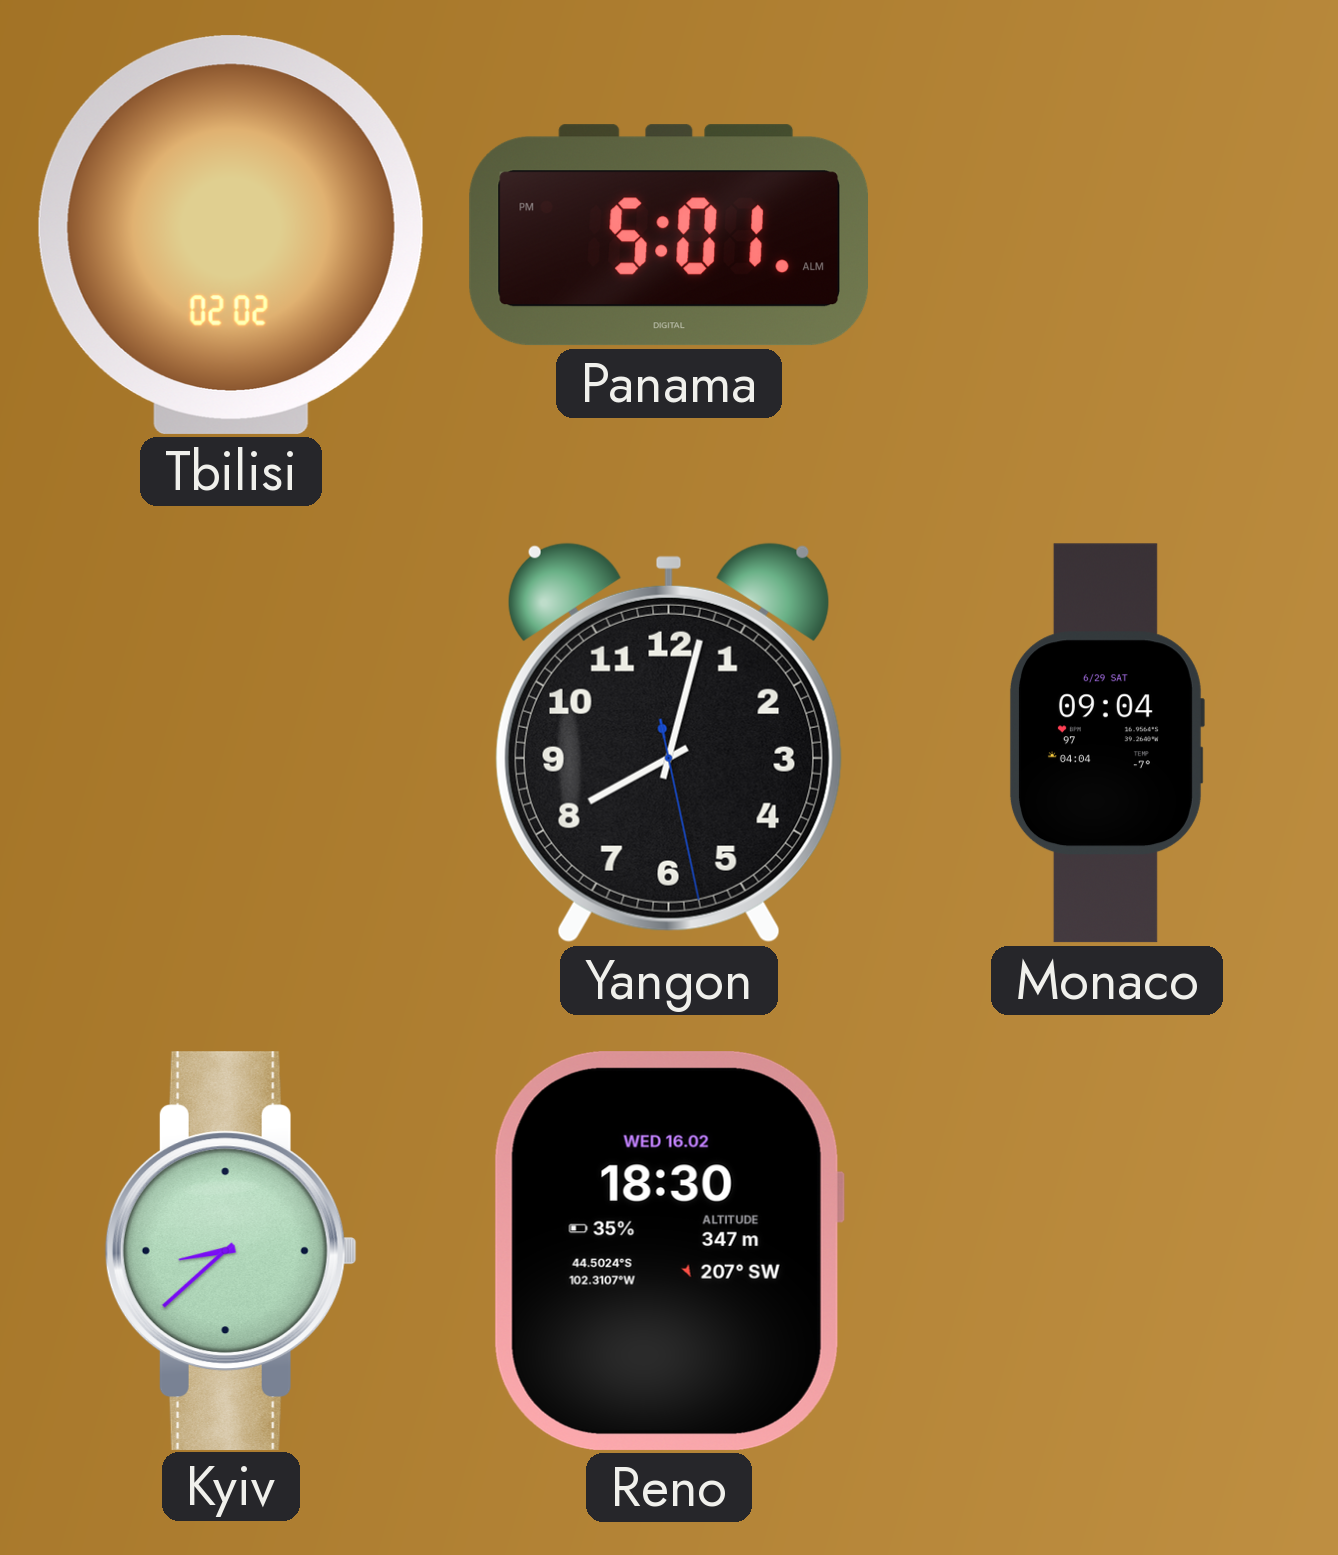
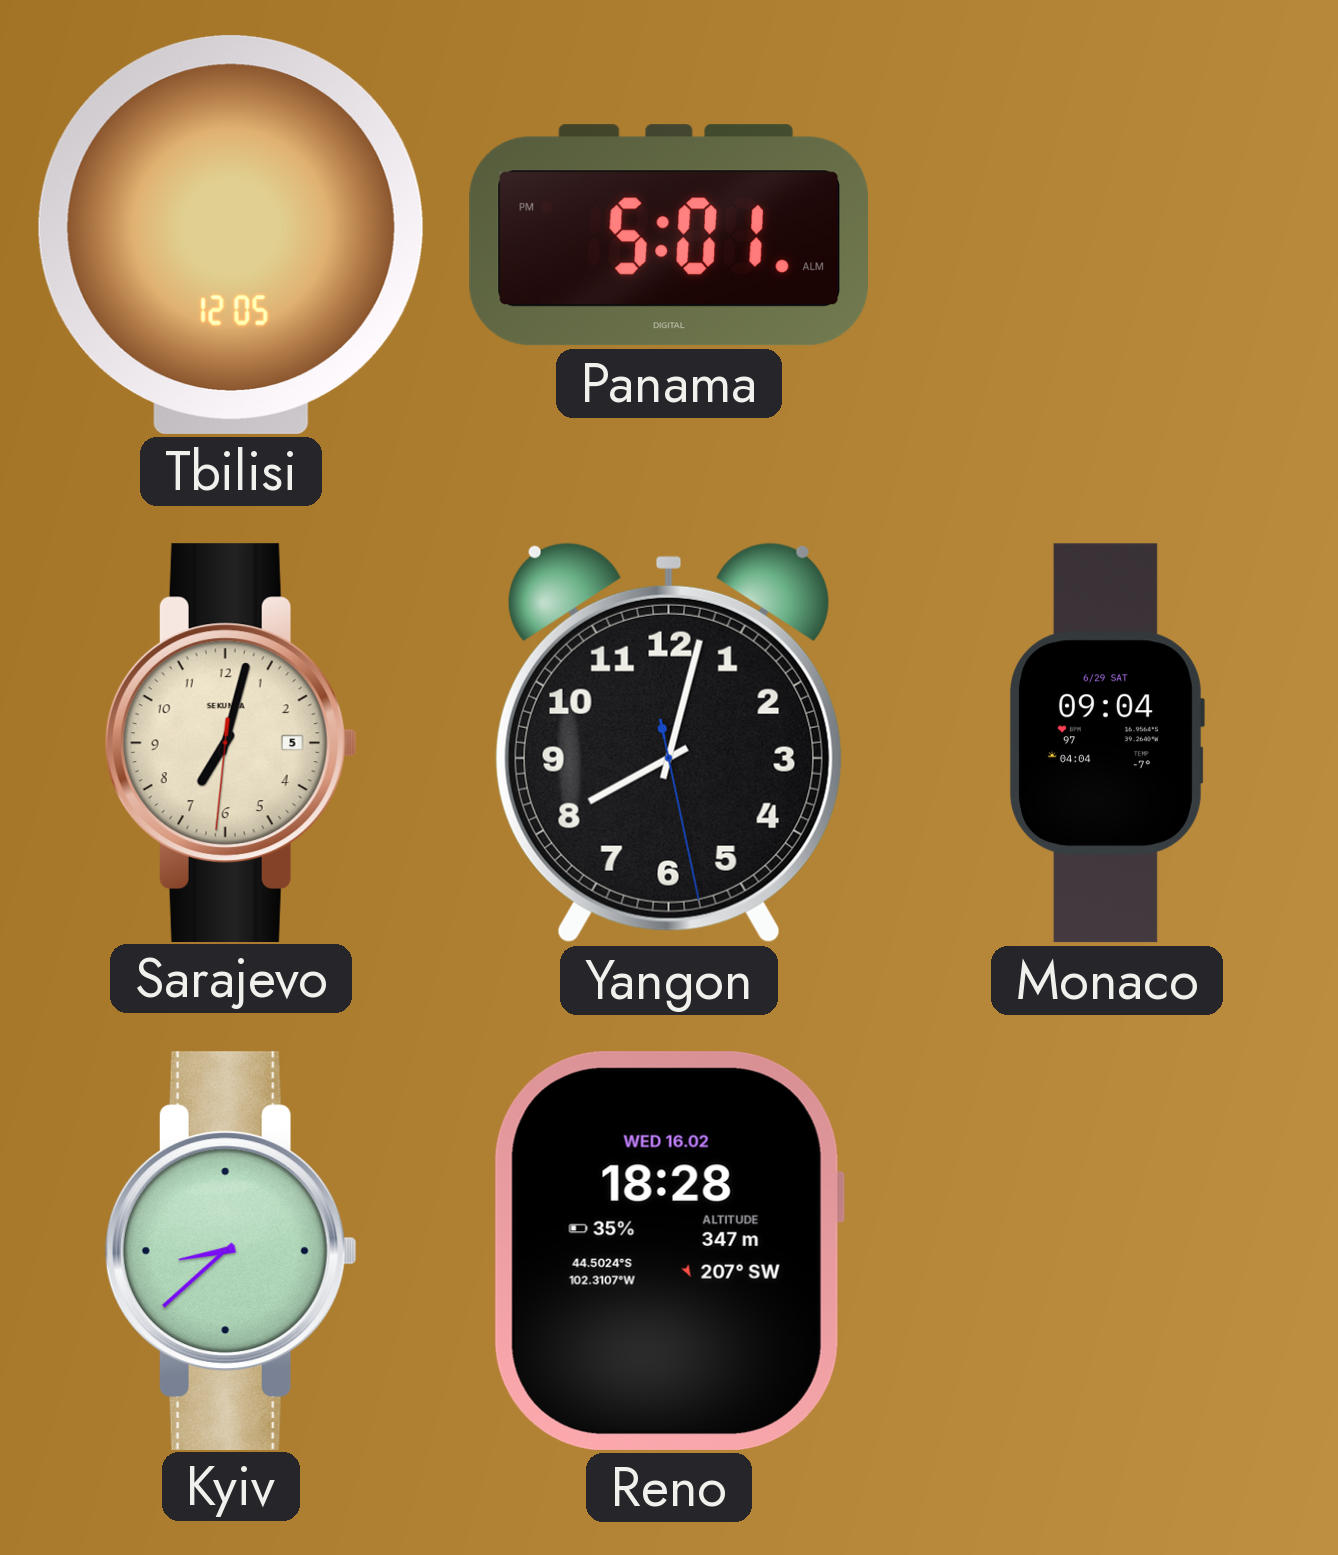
Tbilisi: 02:02 -> 12:05
Sarajevo: none -> 7:02
Reno: 18:30 -> 18:28
